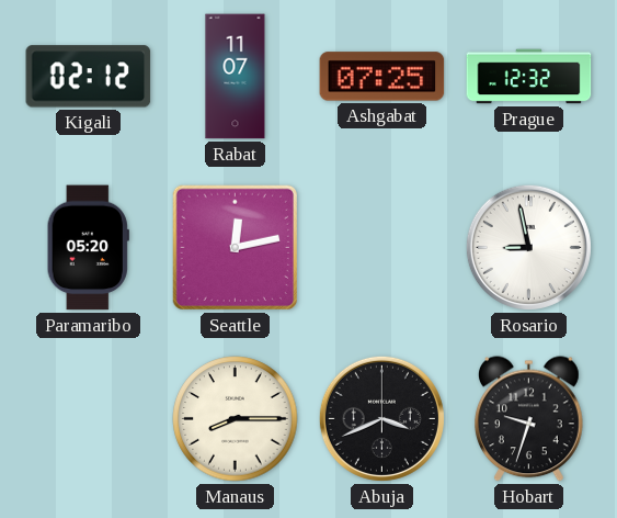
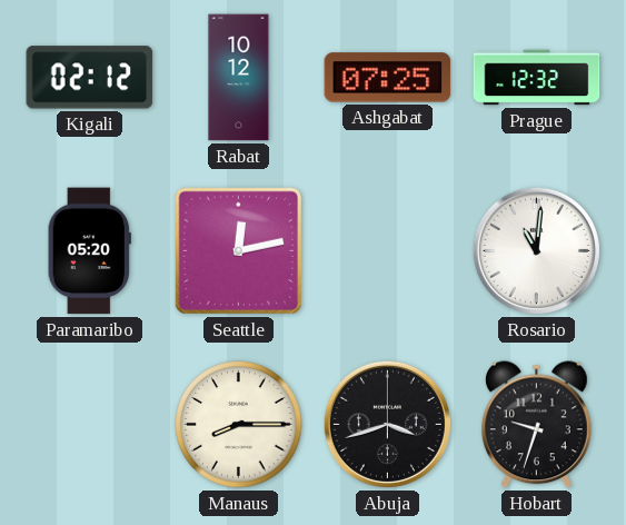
Rabat: 11:07 -> 10:12
Rosario: 8:58 -> 11:01
Abuja: 3:41 -> 3:42
